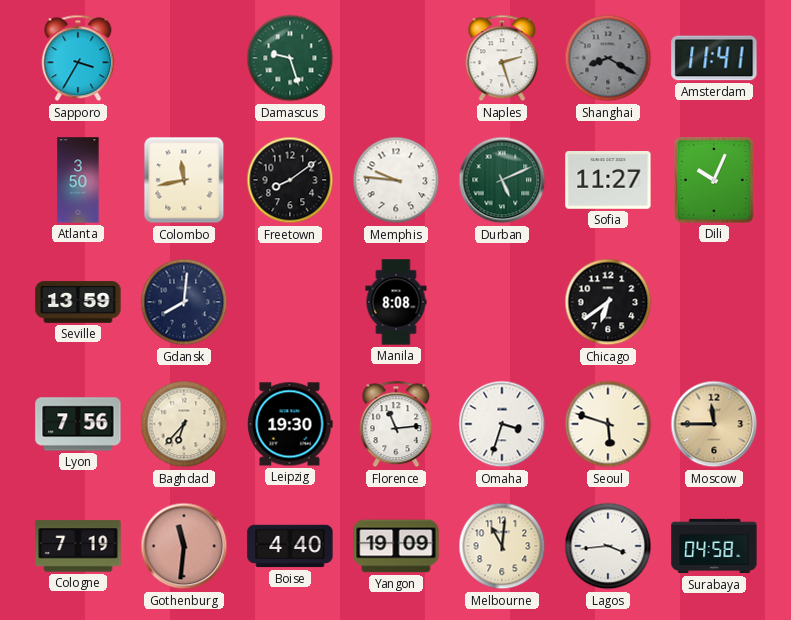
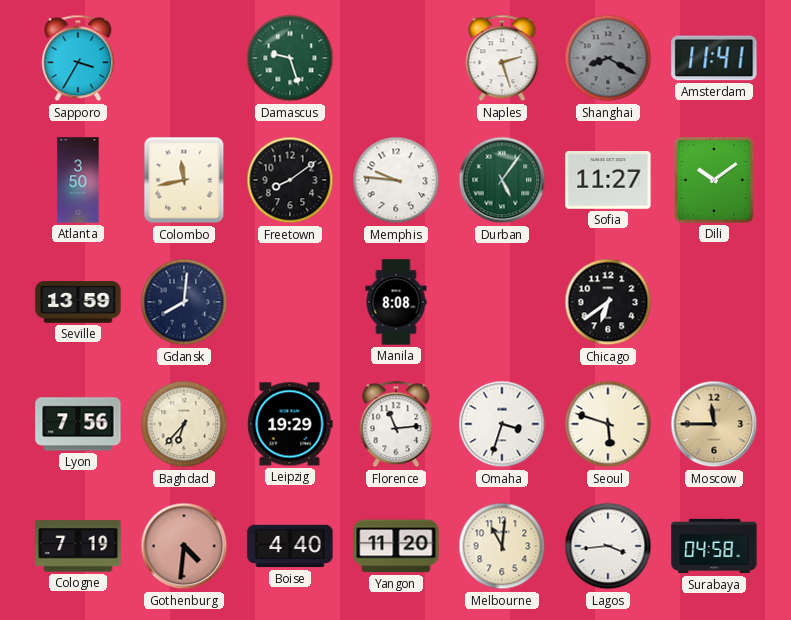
Durban: 5:11 -> 5:06
Dili: 10:04 -> 10:09
Leipzig: 19:30 -> 19:29
Gothenburg: 11:31 -> 4:31
Yangon: 19:09 -> 11:20
